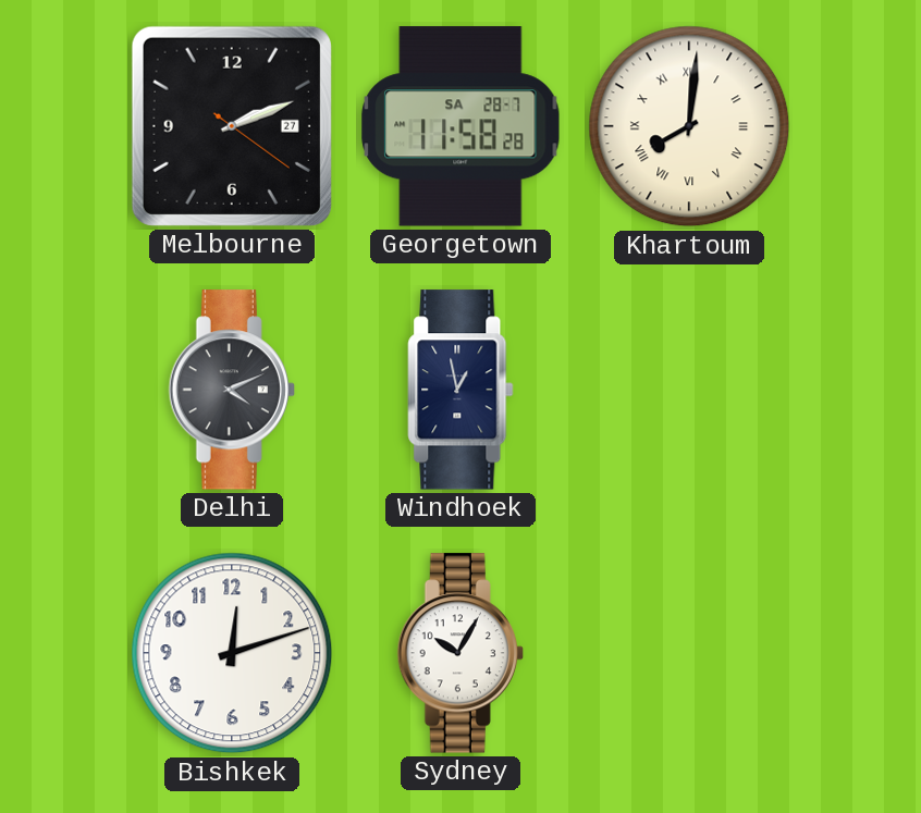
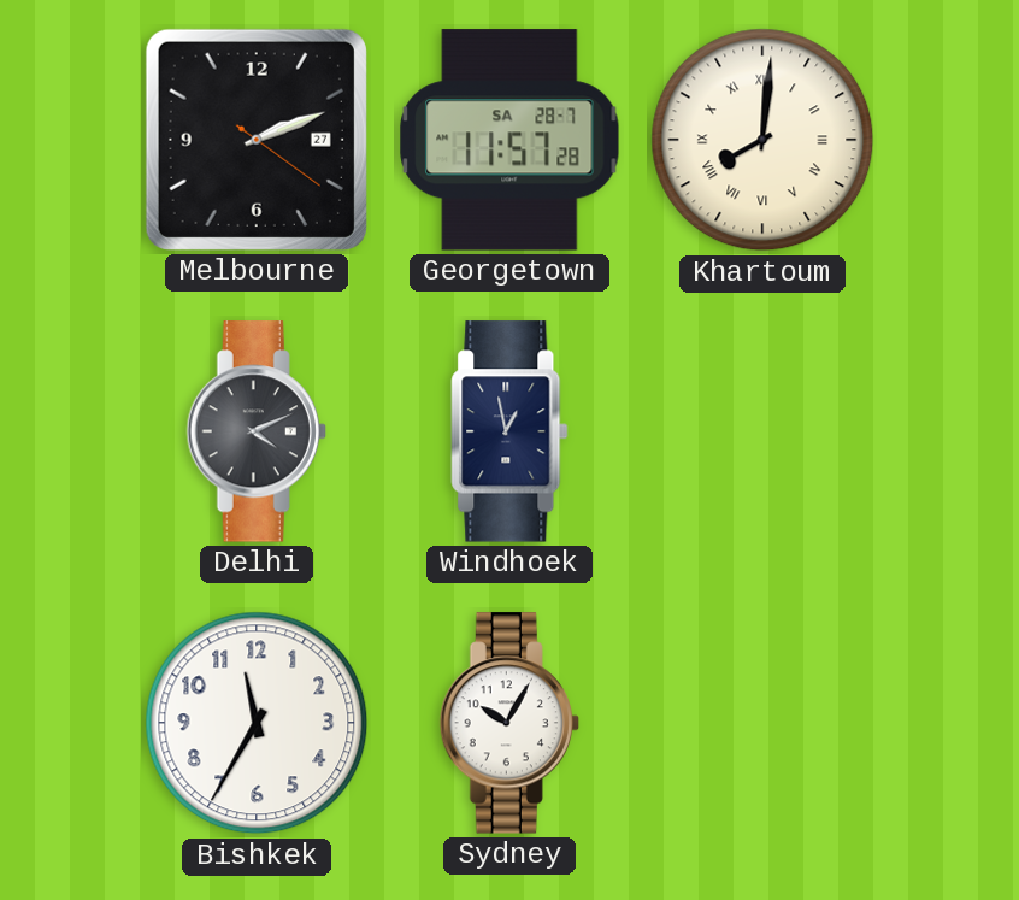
Georgetown: 11:58 -> 11:57
Bishkek: 12:12 -> 11:35
